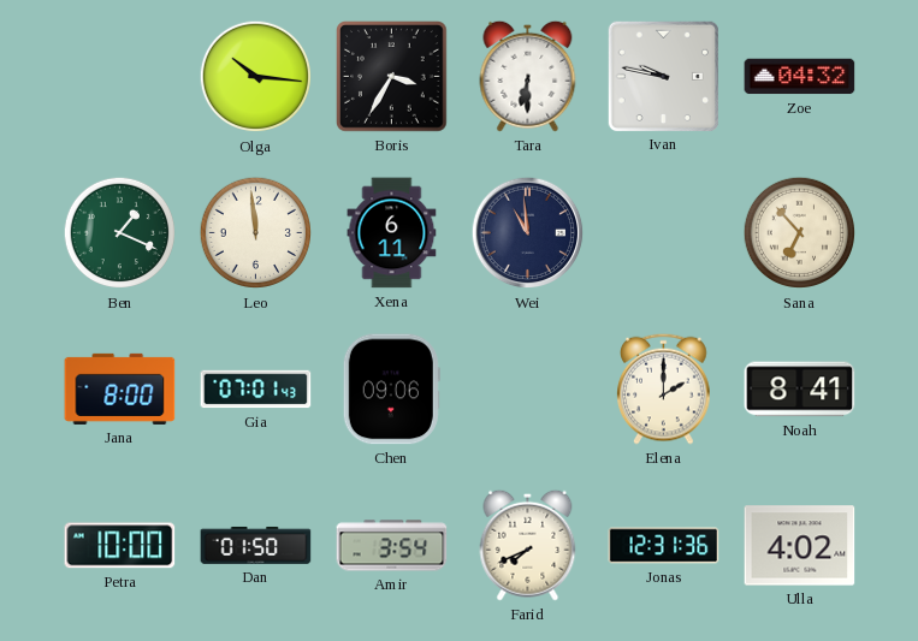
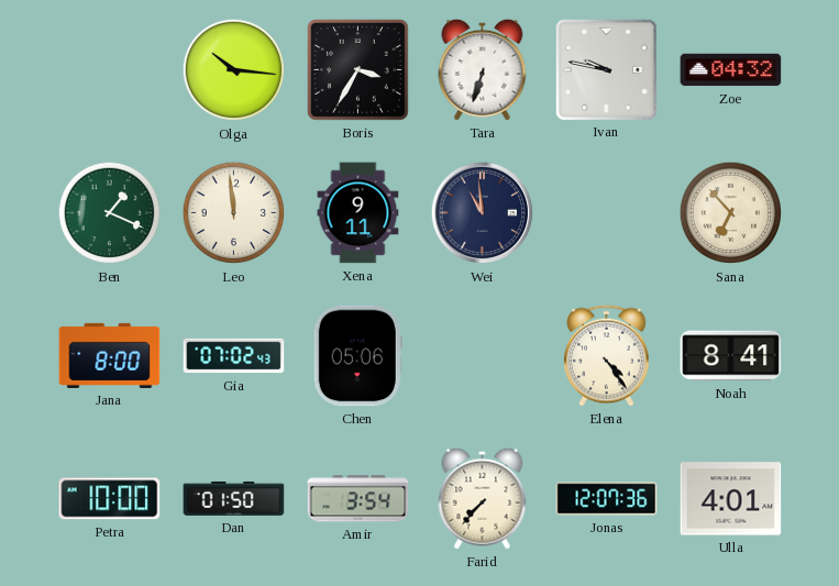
Tara: 6:30 -> 6:33
Xena: 6:11 -> 9:11
Gia: 07:01 -> 07:02
Chen: 09:06 -> 05:06
Elena: 2:00 -> 4:24
Farid: 7:41 -> 7:37
Jonas: 12:31 -> 12:07
Ulla: 4:02 -> 4:01
